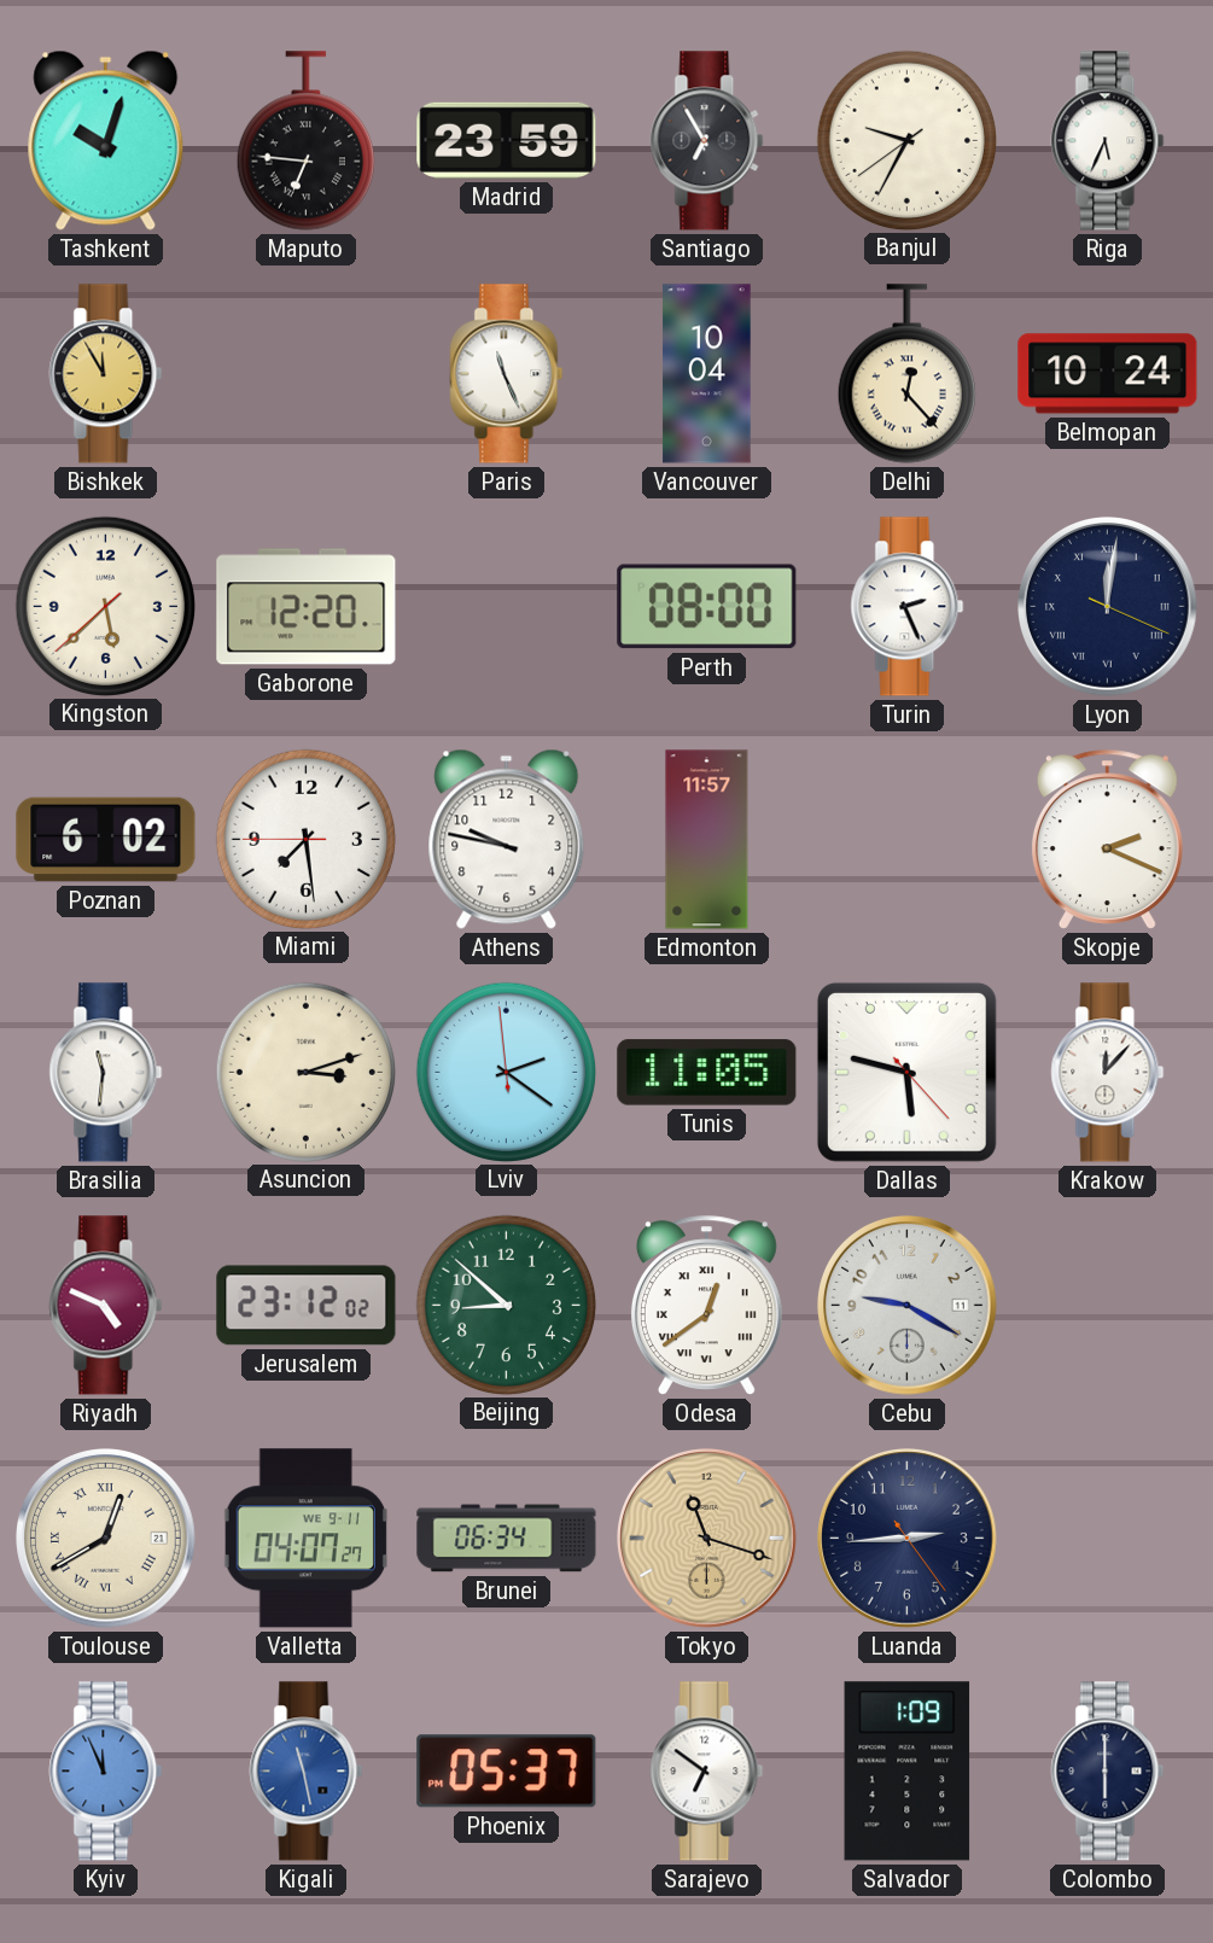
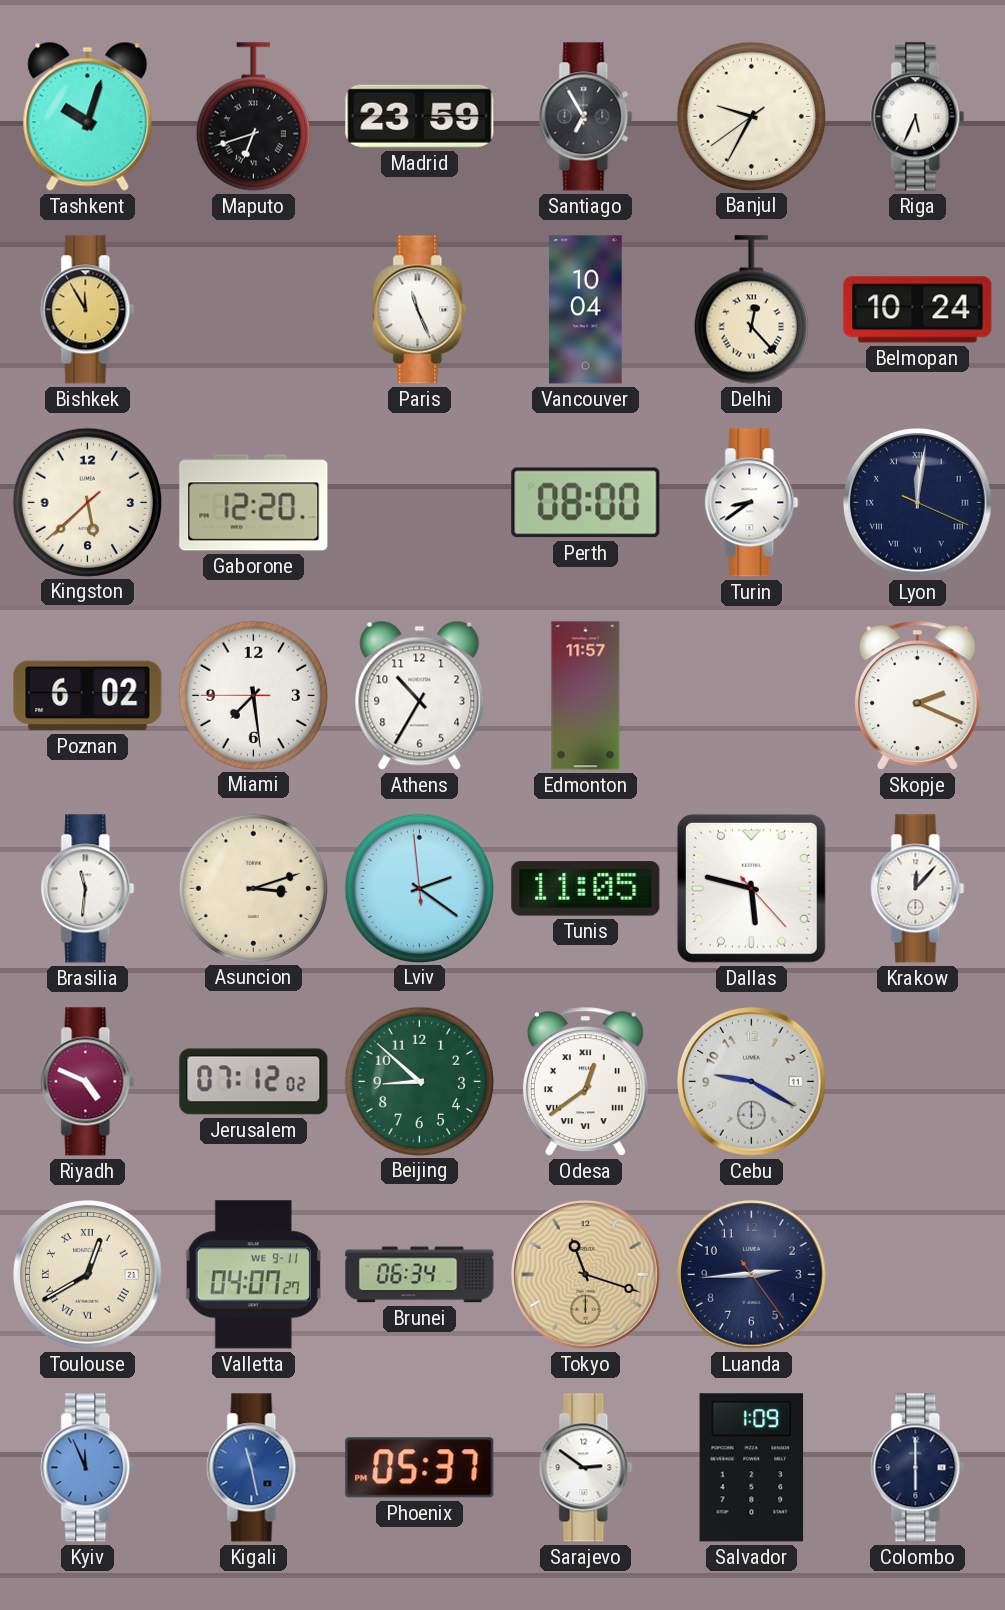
Maputo: 6:46 -> 6:42
Turin: 2:26 -> 8:39
Athens: 9:47 -> 10:35
Jerusalem: 23:12 -> 07:12
Sarajevo: 6:51 -> 2:51
